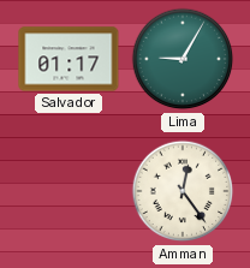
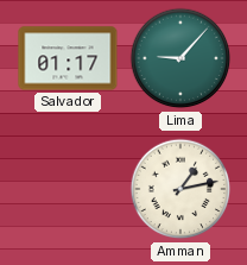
Lima: 9:05 -> 9:07
Amman: 12:24 -> 1:13
